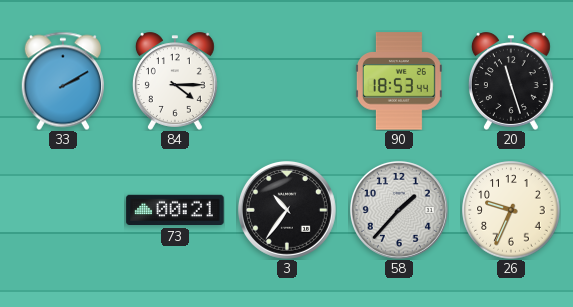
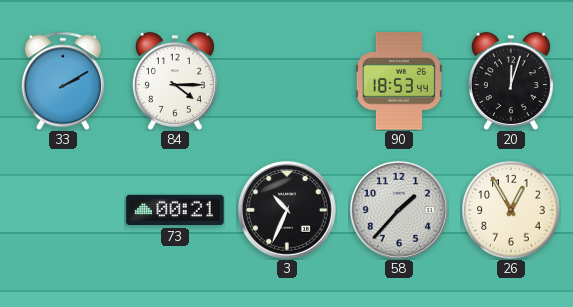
20: 11:27 -> 12:03
3: 10:36 -> 10:34
26: 9:34 -> 12:55
